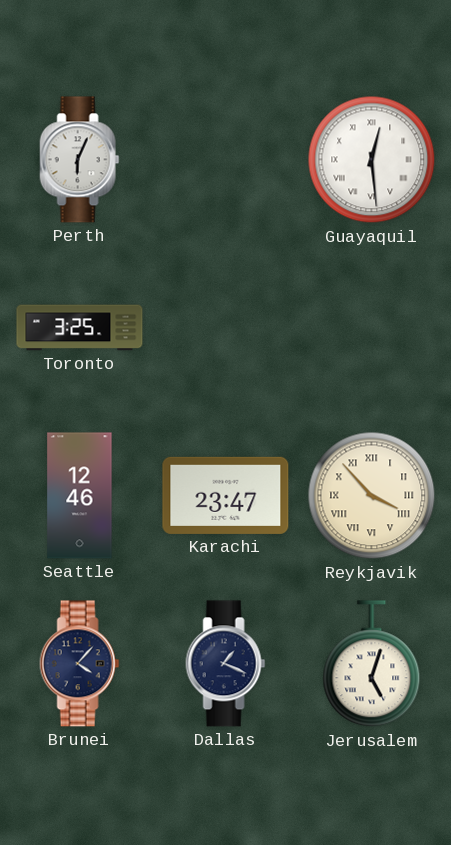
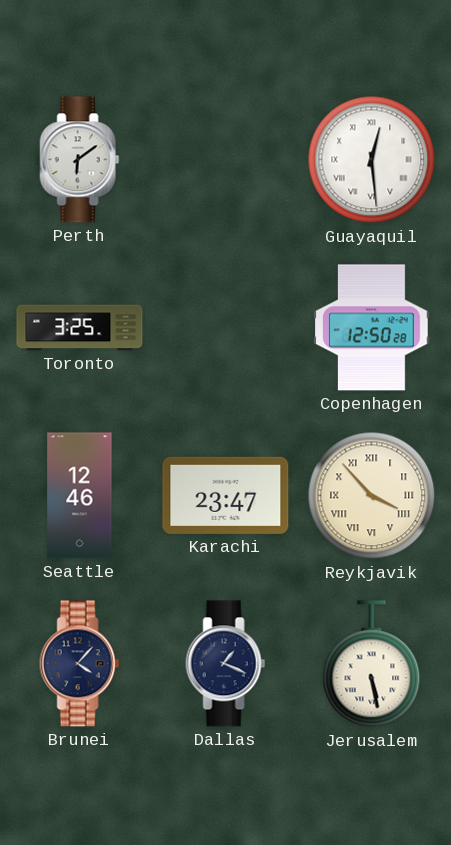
Perth: 6:04 -> 6:09
Copenhagen: none -> 12:50
Jerusalem: 5:03 -> 5:28
